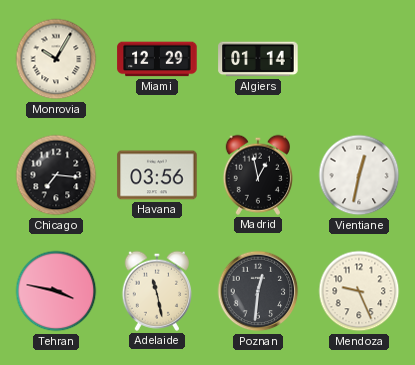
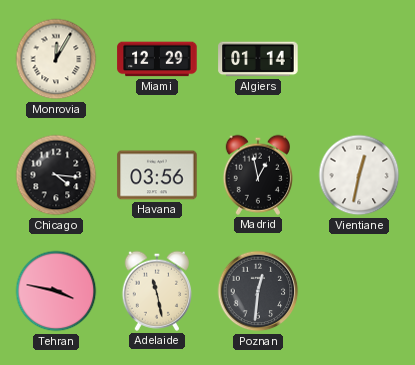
Monrovia: 10:05 -> 12:05
Chicago: 7:16 -> 4:16
Mendoza: 9:26 -> none
